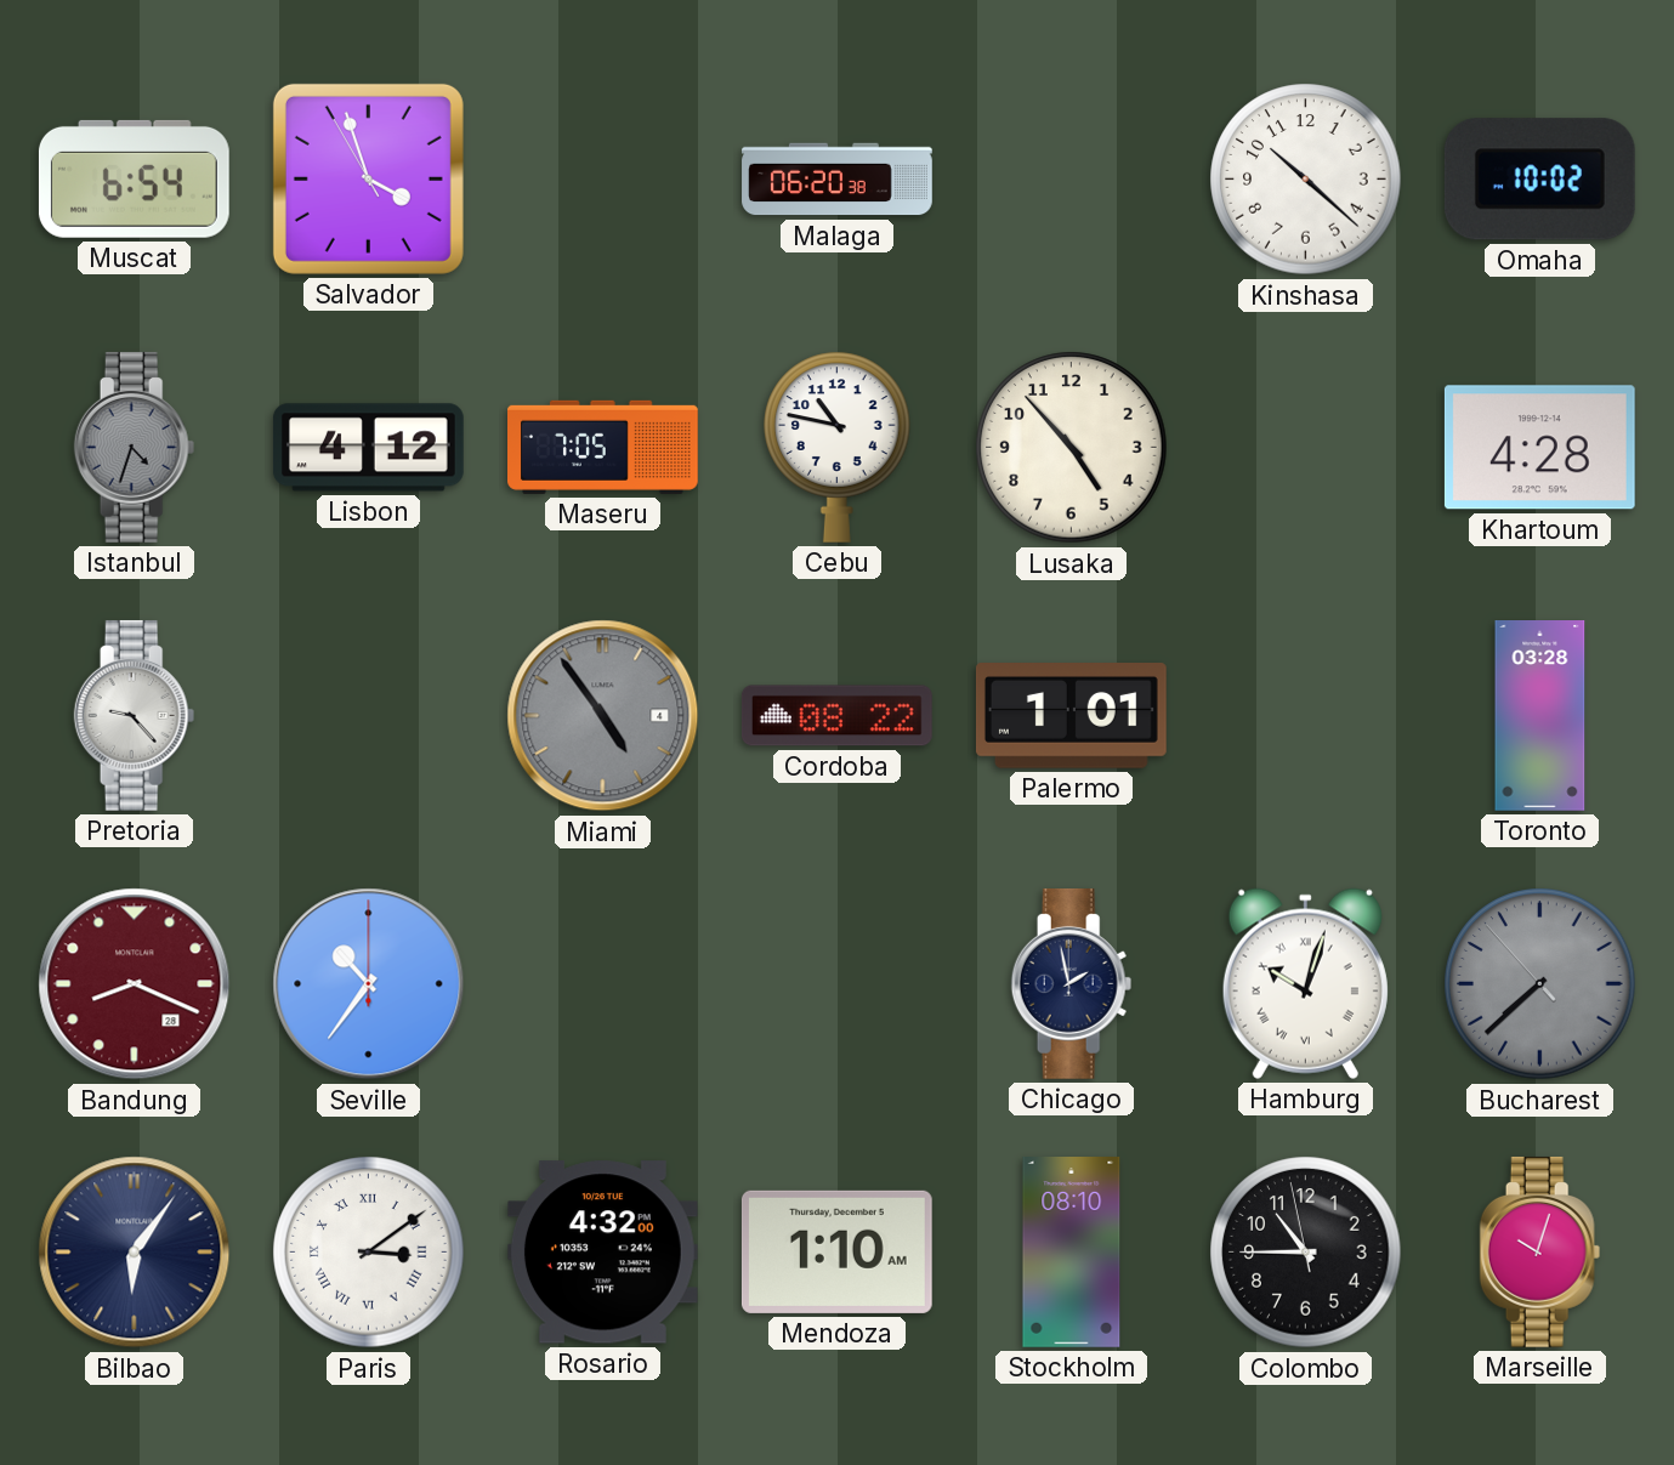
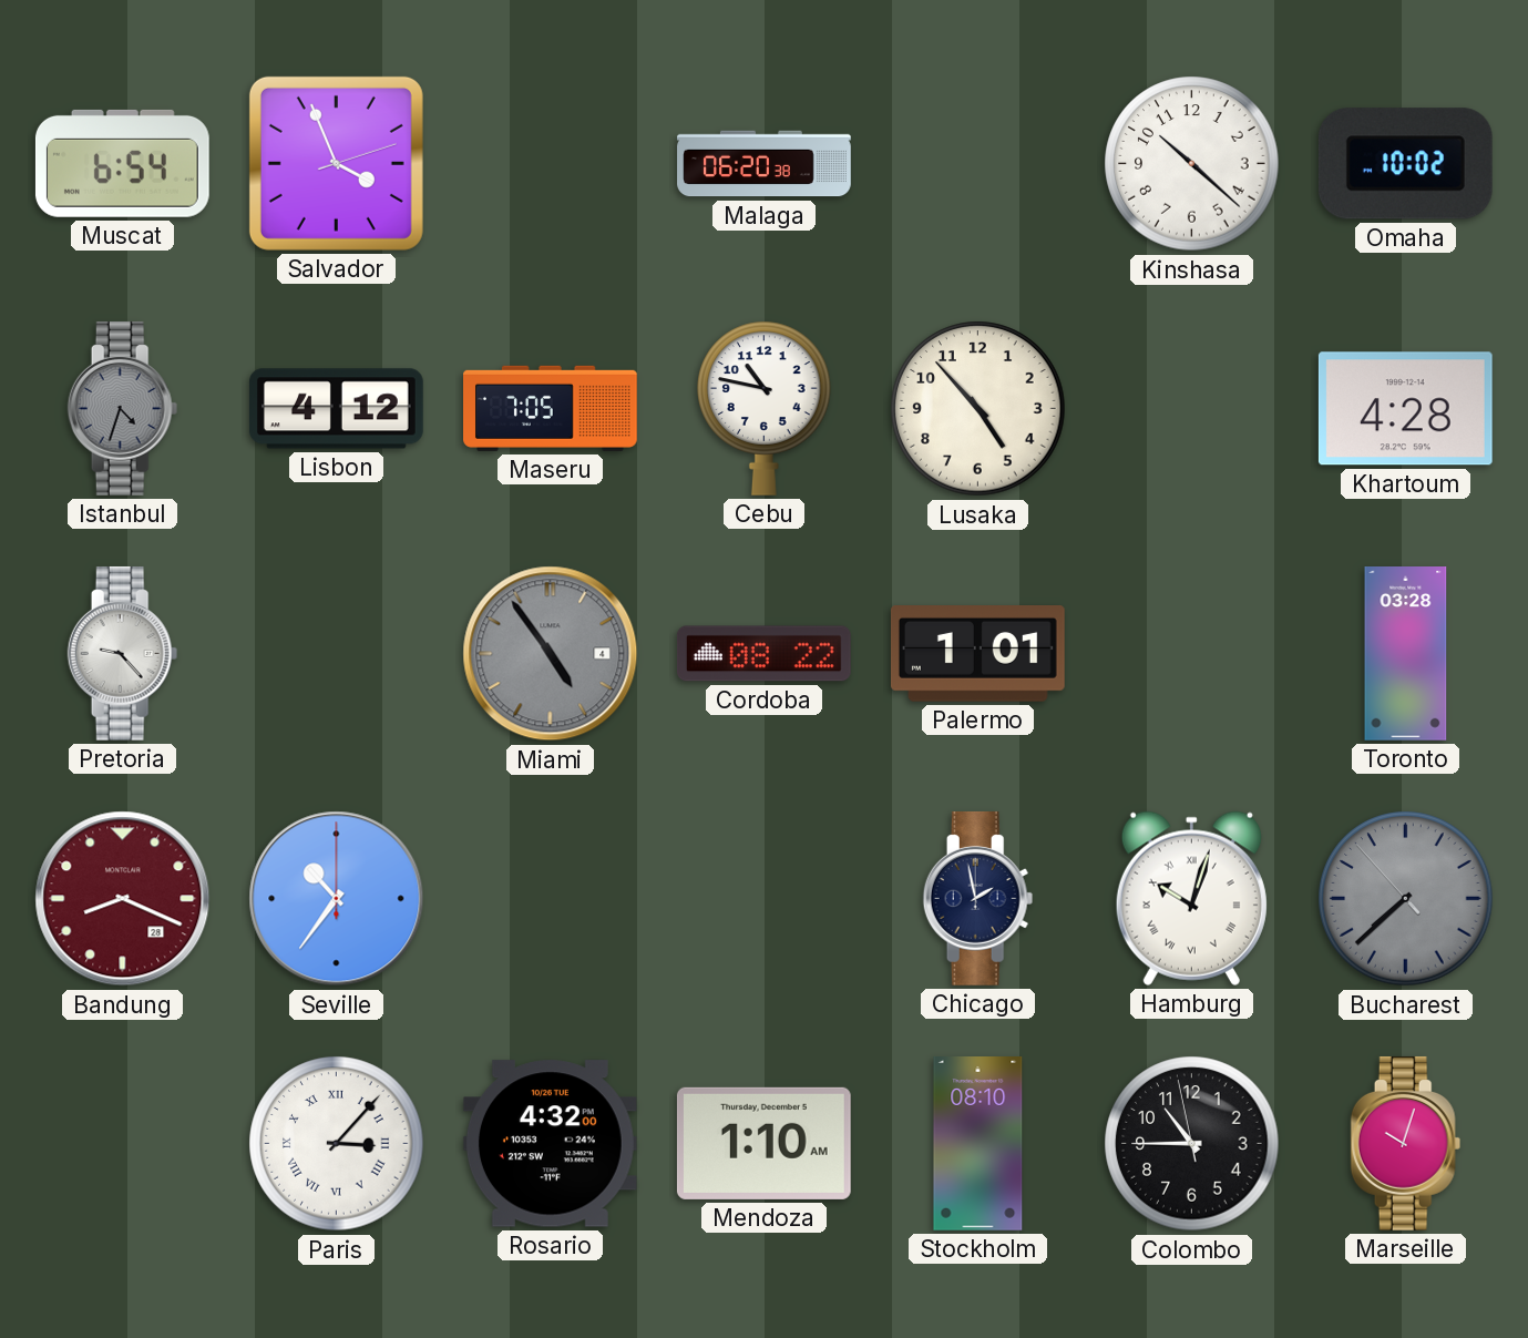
Salvador: 3:56:55 -> 3:56:12
Bilbao: 6:06 -> none
Paris: 3:09 -> 3:07
